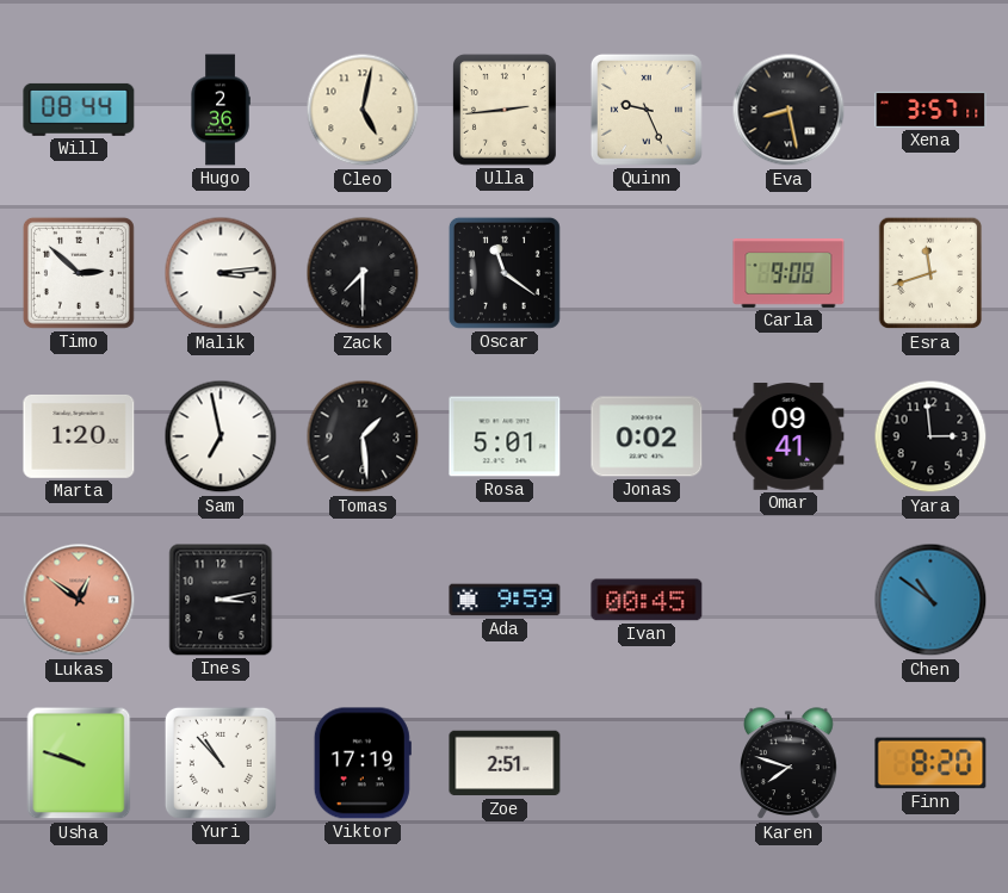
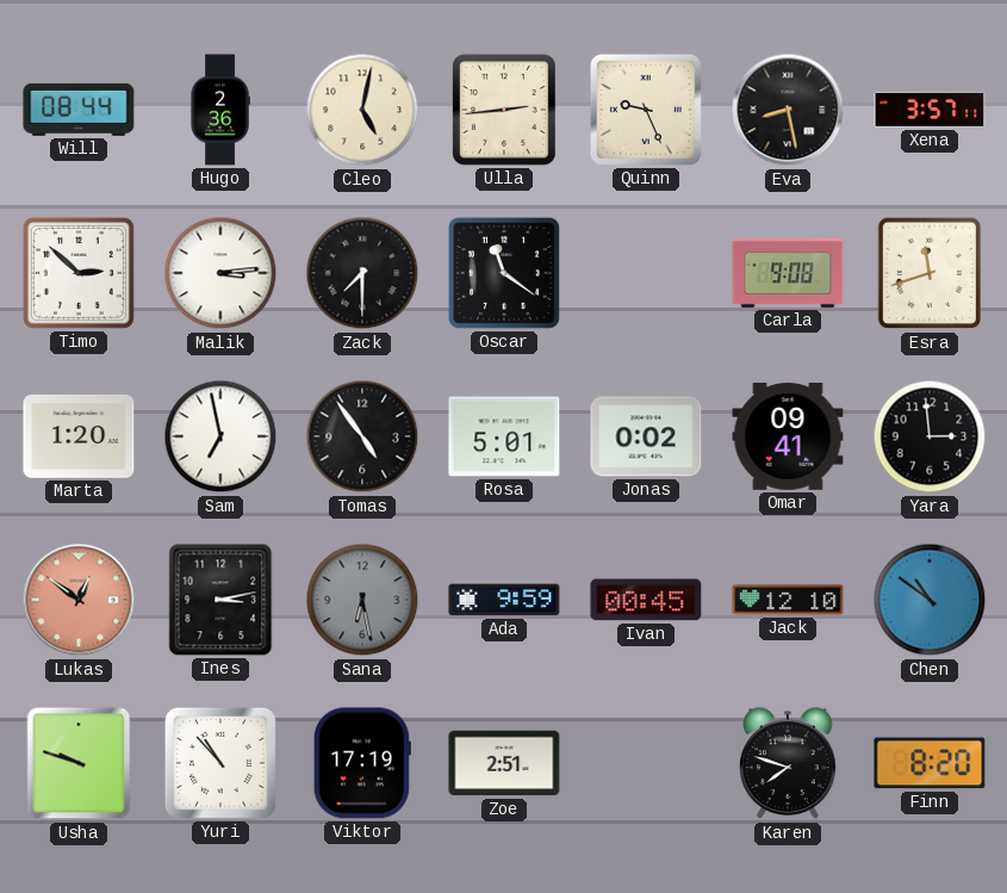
Tomas: 1:29 -> 4:54
Sana: none -> 6:28
Jack: none -> 12:10
